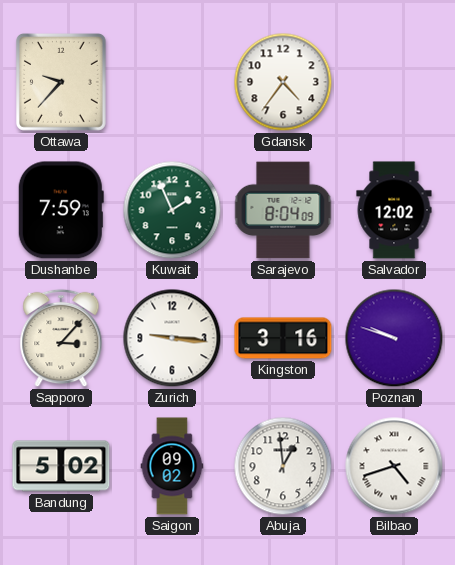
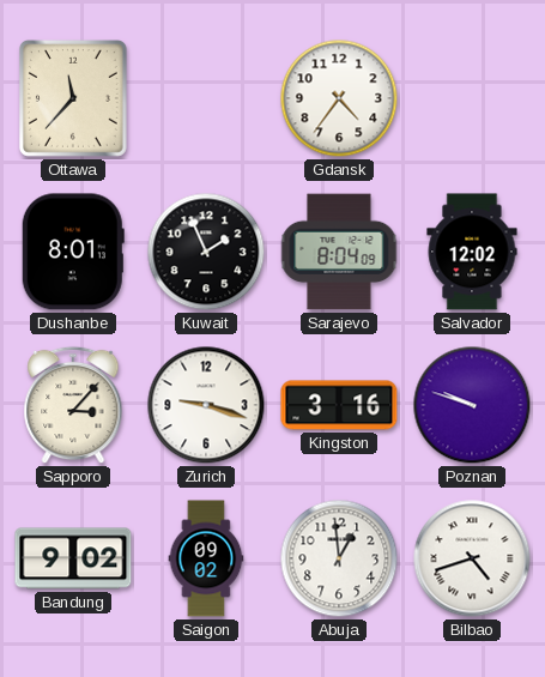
Ottawa: 9:37 -> 11:37
Dushanbe: 7:59 -> 8:01
Kuwait dial: green -> black
Zurich: 9:16 -> 9:18
Bandung: 5:02 -> 9:02
